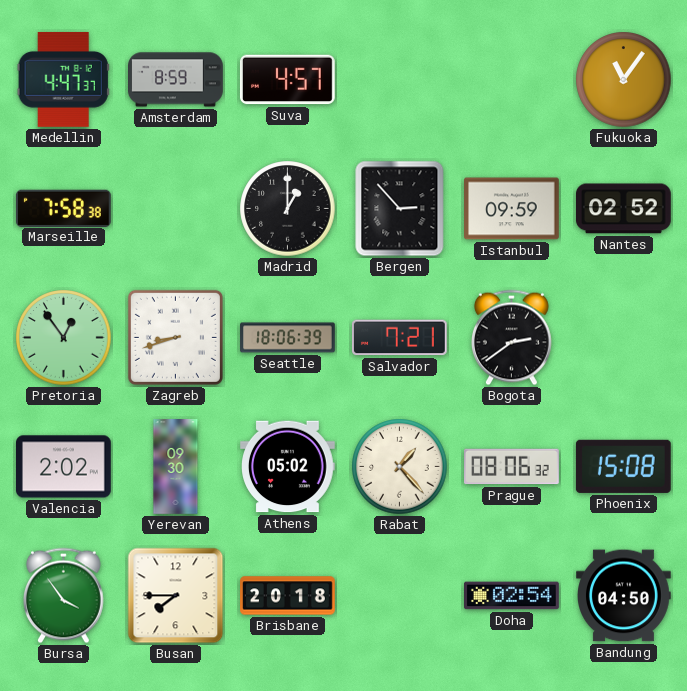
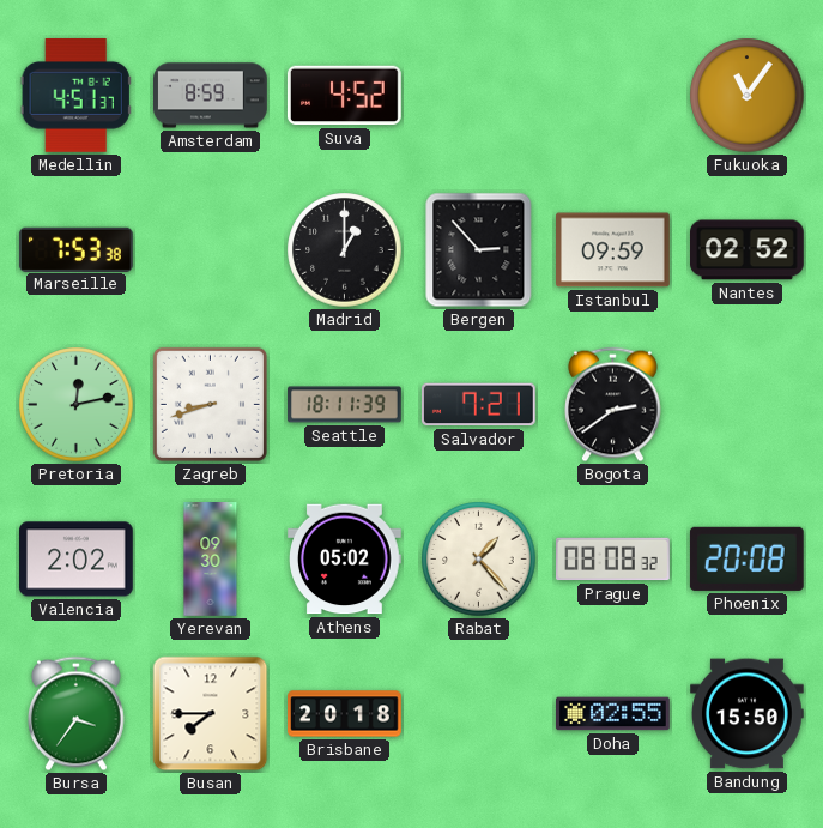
Medellin: 4:47 -> 4:51
Suva: 4:57 -> 4:52
Marseille: 7:58 -> 7:53
Pretoria: 12:54 -> 12:13
Seattle: 18:06 -> 18:11
Prague: 08:06 -> 08:08
Phoenix: 15:08 -> 20:08
Bursa: 3:54 -> 3:36
Doha: 02:54 -> 02:55
Bandung: 04:50 -> 15:50
